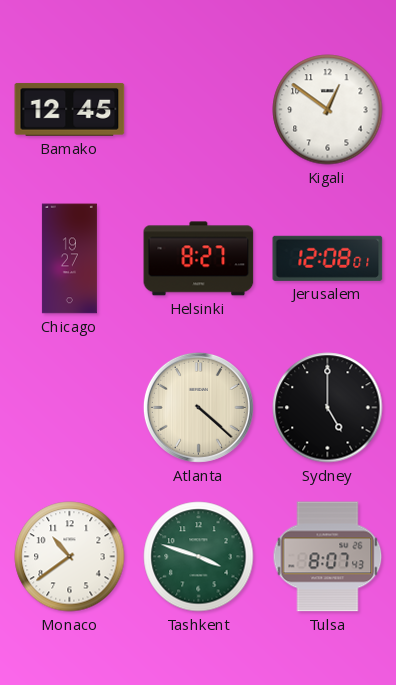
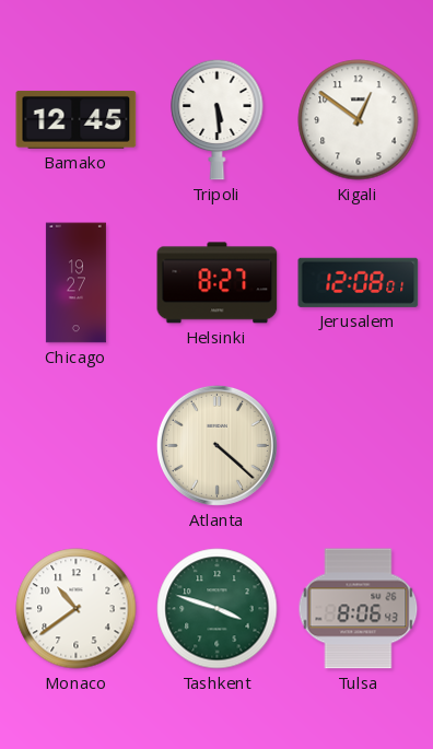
Tripoli: none -> 5:29
Sydney: 5:00 -> none
Tulsa: 8:07 -> 8:06
